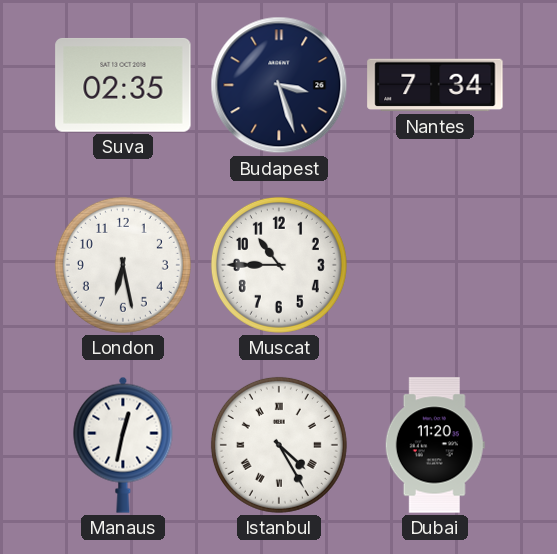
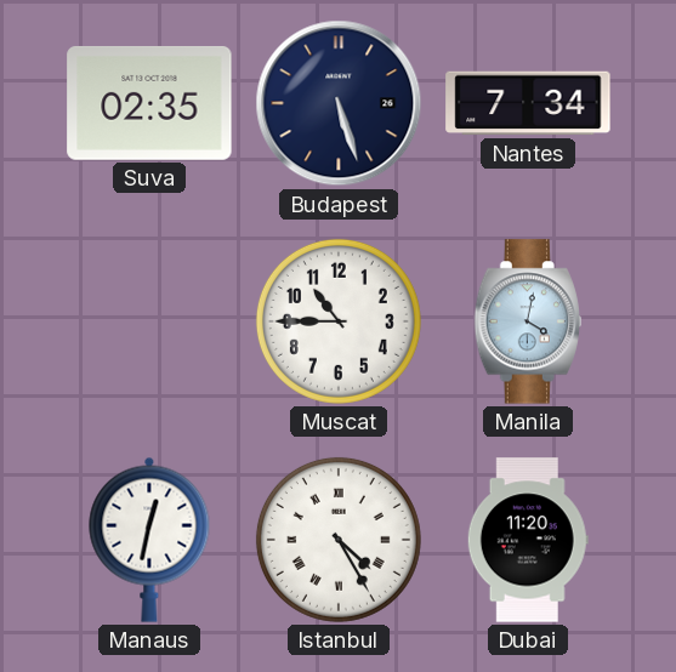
Budapest: 3:27 -> 5:27
London: 6:28 -> none
Manila: none -> 4:02
